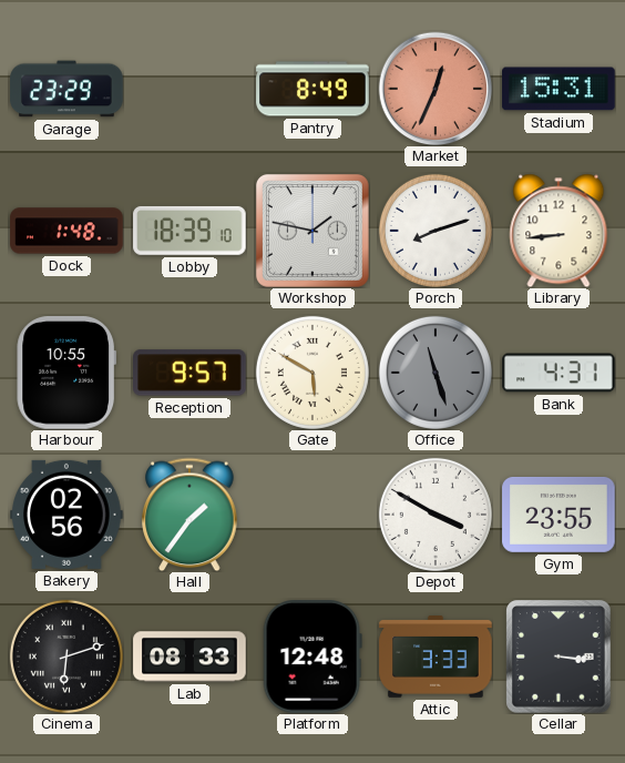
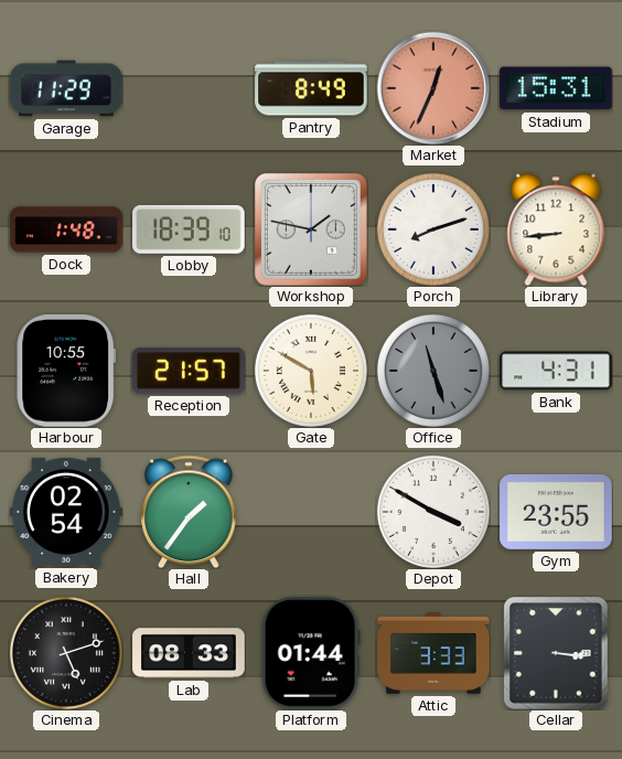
Garage: 23:29 -> 11:29
Reception: 9:57 -> 21:57
Bakery: 02:56 -> 02:54
Cinema: 6:12 -> 5:12
Platform: 12:48 -> 01:44
